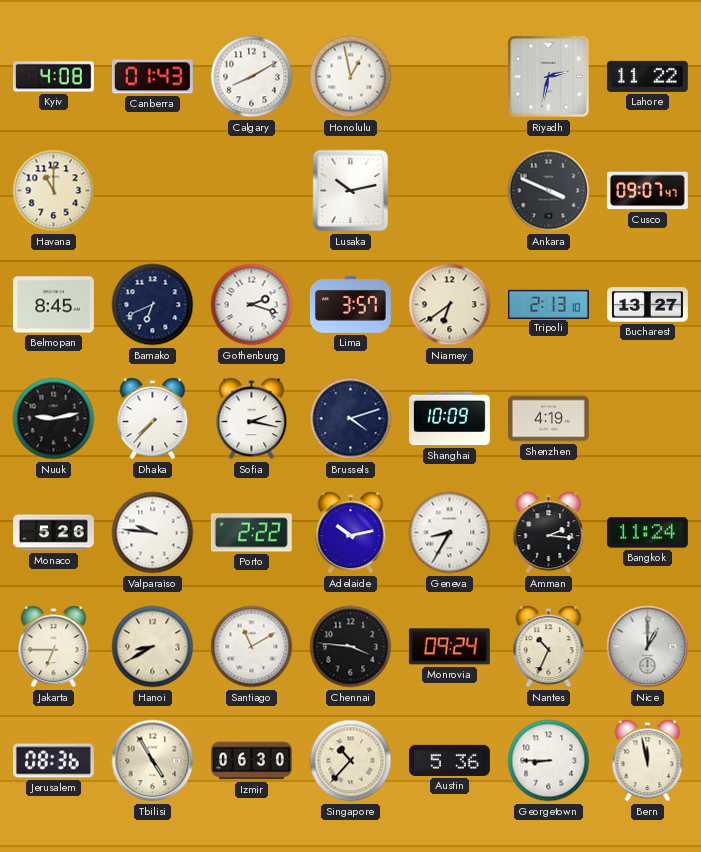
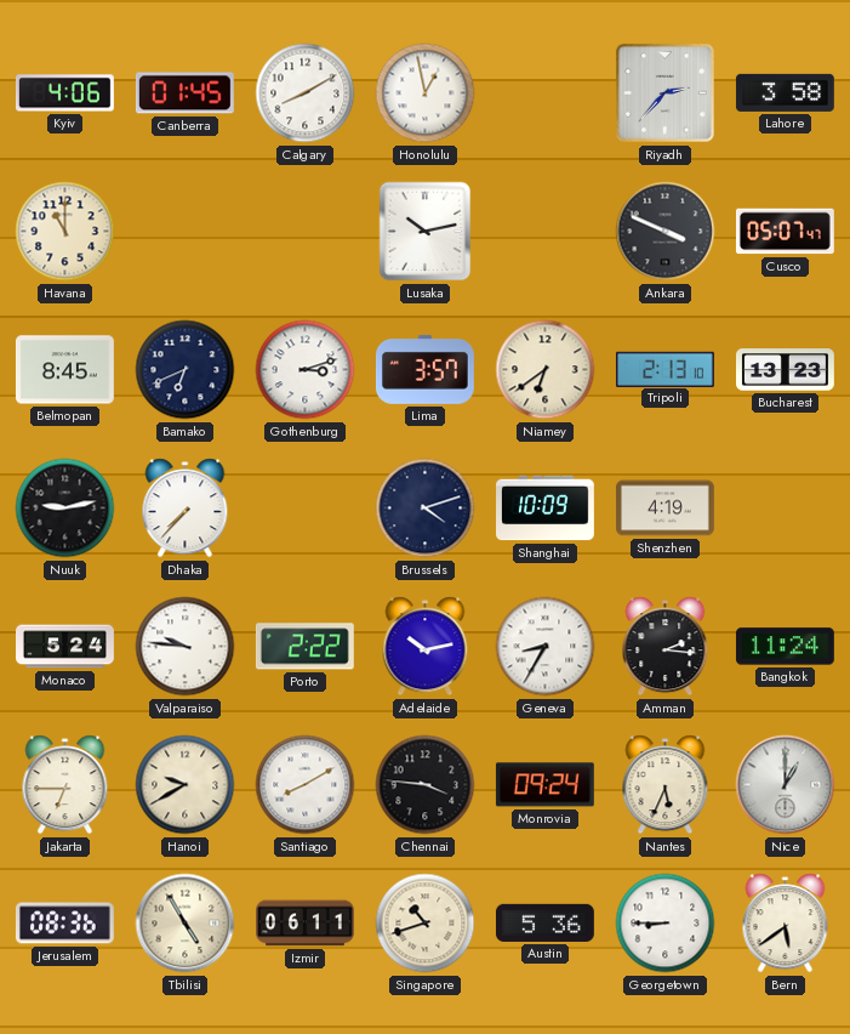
Kyiv: 4:08 -> 4:06
Canberra: 01:43 -> 01:45
Riyadh: 2:32 -> 2:37
Lahore: 11:22 -> 3:58
Cusco: 09:07 -> 05:07
Gothenburg: 2:18 -> 3:12
Bucharest: 13:27 -> 13:23
Sofia: 2:17 -> none
Monaco: 5:26 -> 5:24
Hanoi: 8:40 -> 9:40
Santiago: 11:10 -> 8:10
Nantes: 10:34 -> 5:34
Izmir: 06:30 -> 06:11
Singapore: 10:37 -> 10:42
Bern: 11:58 -> 5:39
